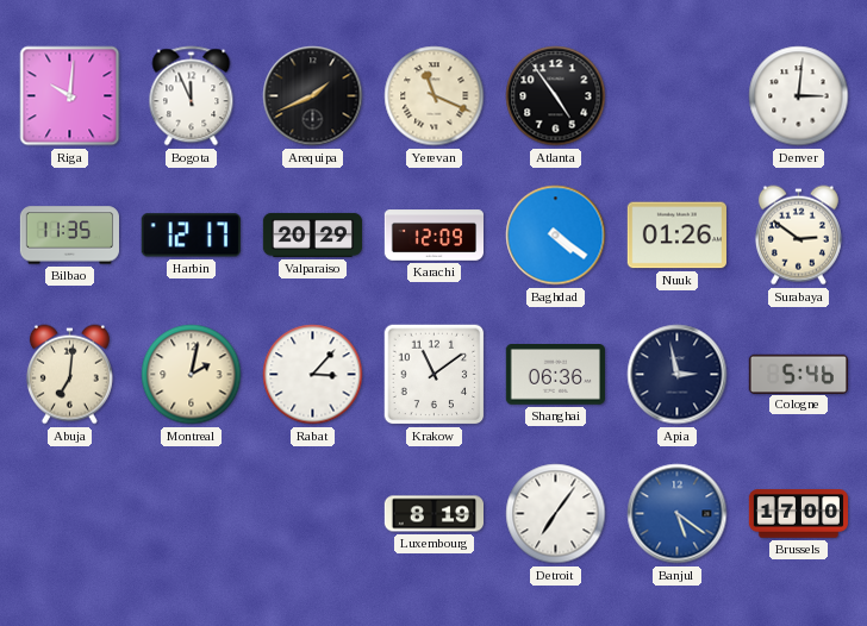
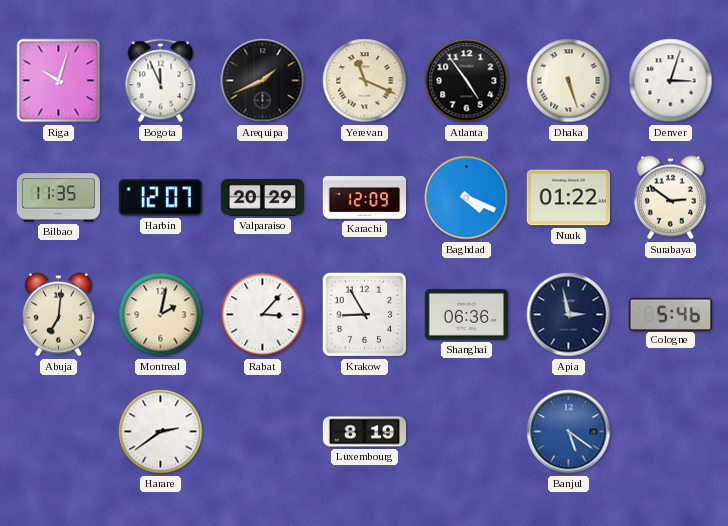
Riga: 10:01 -> 10:03
Dhaka: none -> 5:27
Denver: 3:01 -> 3:03
Harbin: 12:17 -> 12:07
Baghdad: 4:21 -> 4:19
Nuuk: 01:26 -> 01:22
Krakow: 11:09 -> 8:55
Harare: none -> 2:39
Detroit: 7:06 -> none
Brussels: 17:00 -> none
